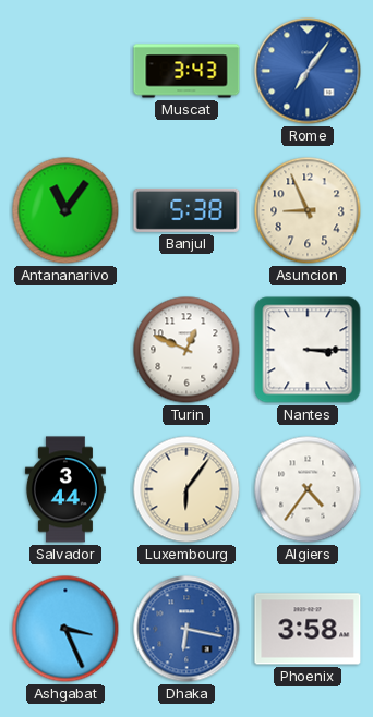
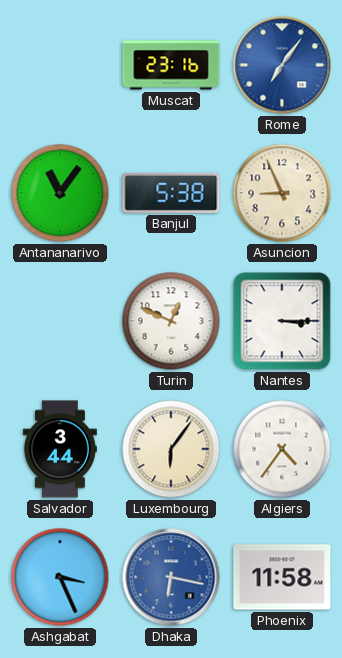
Muscat: 3:43 -> 23:16
Phoenix: 3:58 -> 11:58
